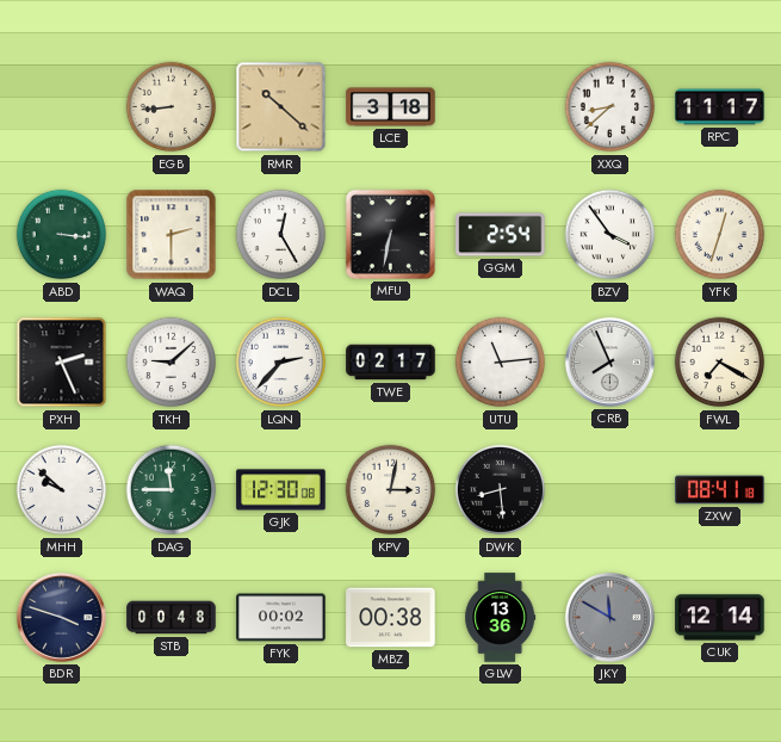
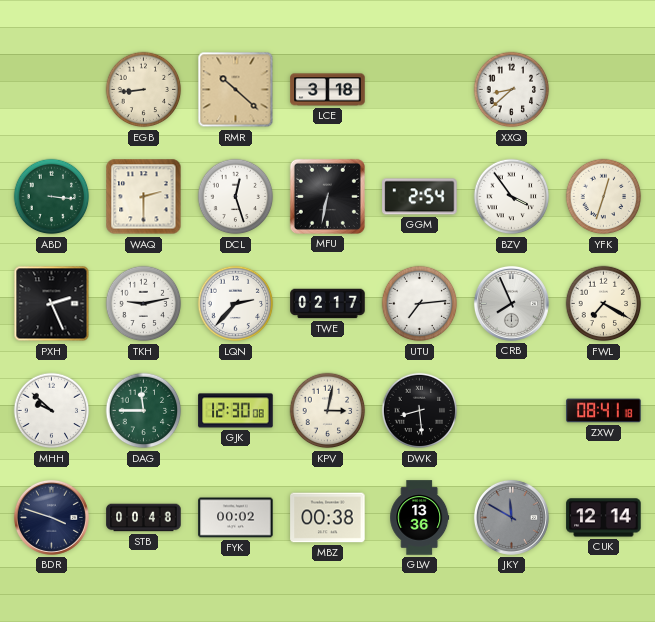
RPC: 11:17 -> none
DCL: 12:25 -> 12:27
TKH: 9:08 -> 9:13
UTU: 11:14 -> 7:14
